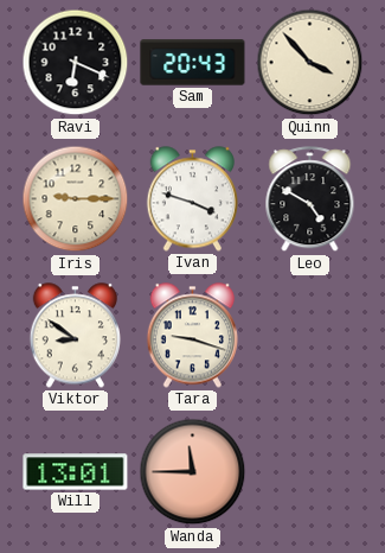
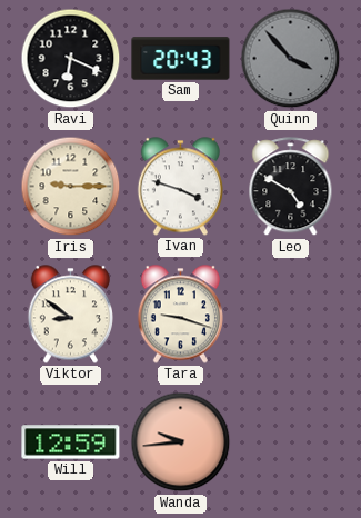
Quinn dial: cream -> grey
Will: 13:01 -> 12:59
Wanda: 11:45 -> 9:44
